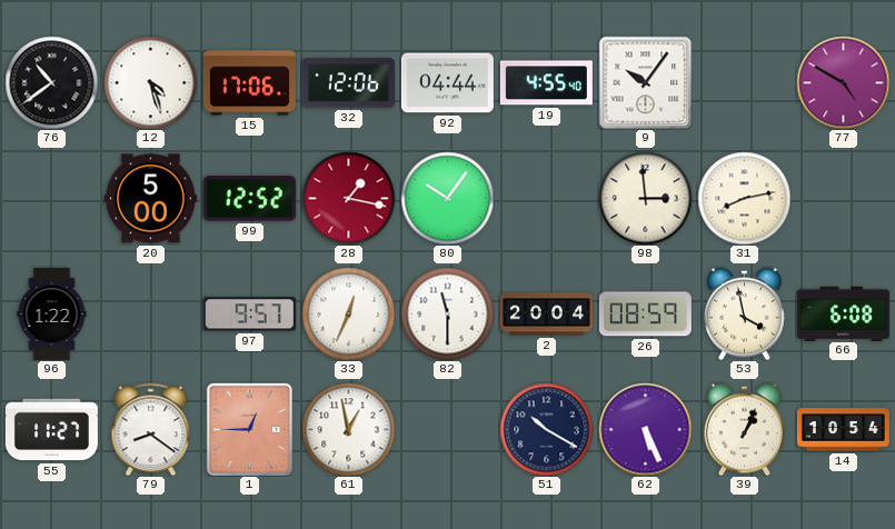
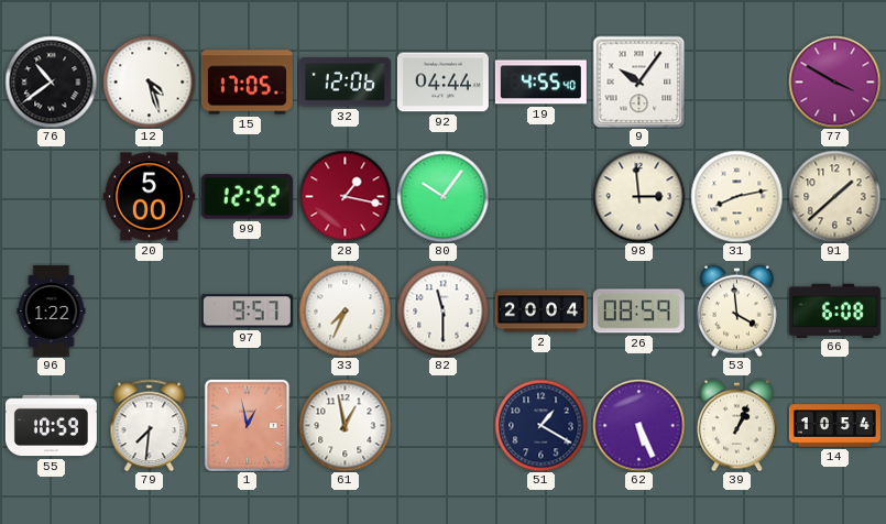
15: 17:06 -> 17:05
77: 4:50 -> 3:50
91: none -> 1:38
33: 12:34 -> 7:34
53: 3:58 -> 3:59
55: 11:27 -> 10:59
79: 8:21 -> 7:31
1: 12:45 -> 12:58
51: 10:20 -> 1:20
